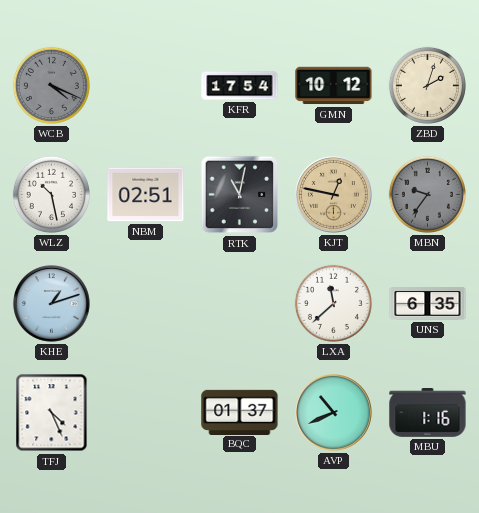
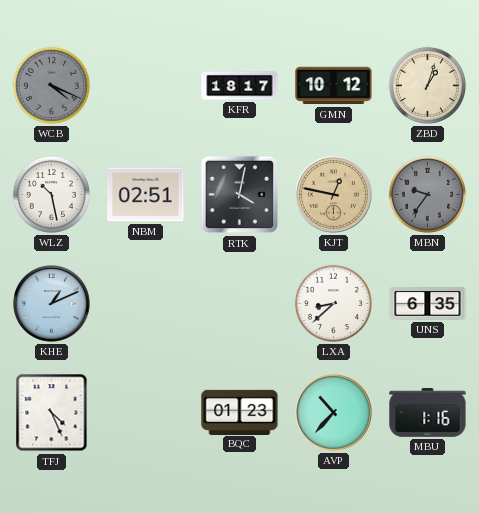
KFR: 17:54 -> 18:17
ZBD: 2:03 -> 1:03
RTK: 11:02 -> 4:02
KHE: 1:12 -> 1:11
LXA: 11:38 -> 8:38
BQC: 01:37 -> 01:23
AVP: 10:41 -> 10:37
